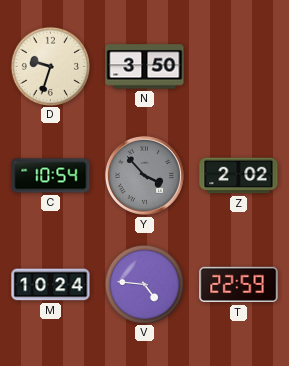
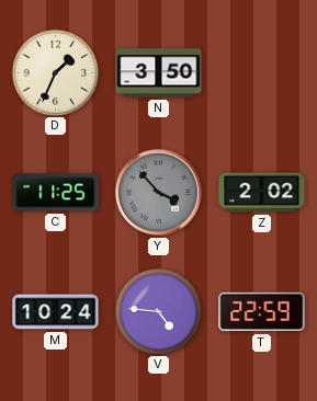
D: 9:33 -> 1:34
C: 10:54 -> 11:25
